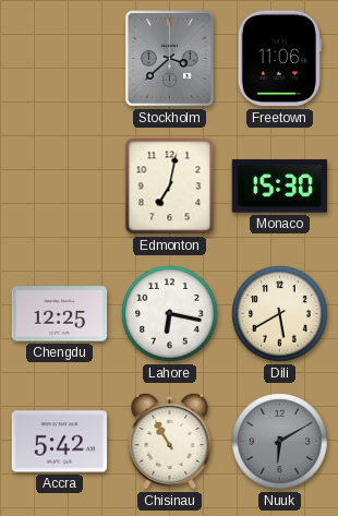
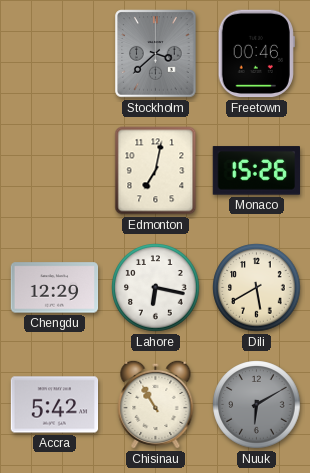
Freetown: 11:06 -> 00:46
Monaco: 15:30 -> 15:26
Chengdu: 12:25 -> 12:29
